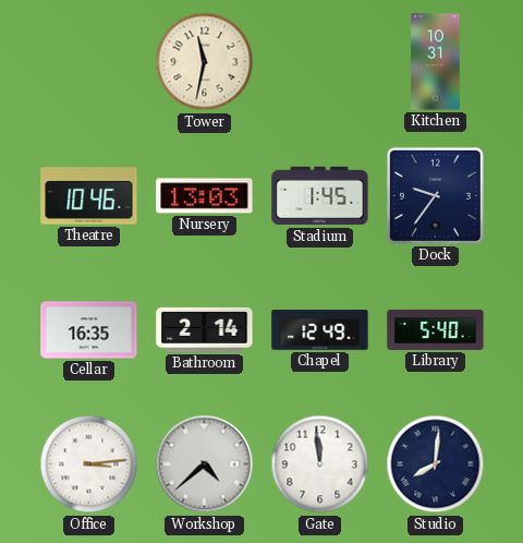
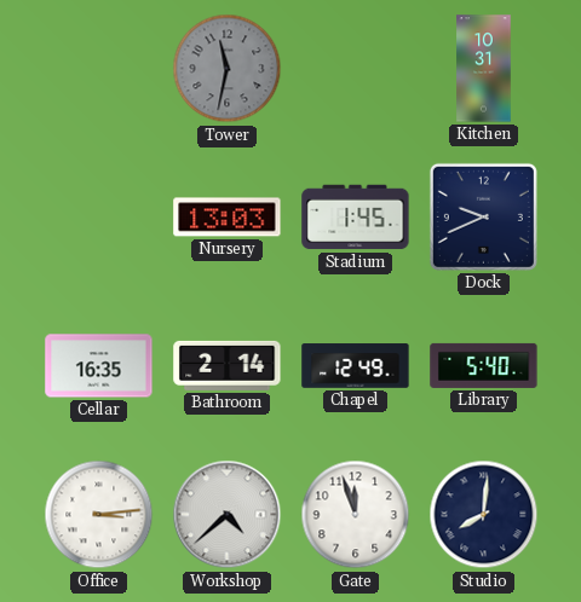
Tower dial: cream -> grey
Theatre: 10:46 -> none
Dock: 9:36 -> 9:41
Gate: 11:59 -> 11:57
